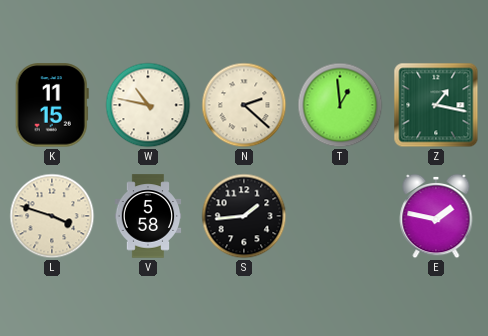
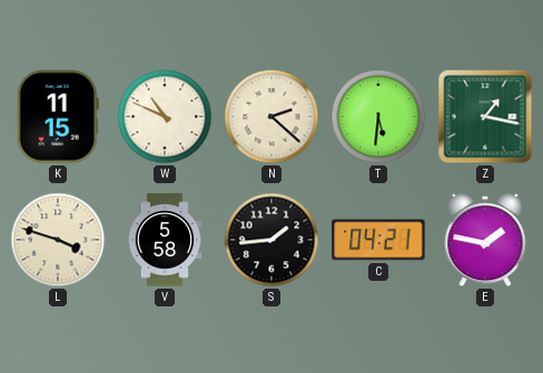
W: 10:47 -> 10:49
T: 12:59 -> 5:31
C: none -> 04:21
